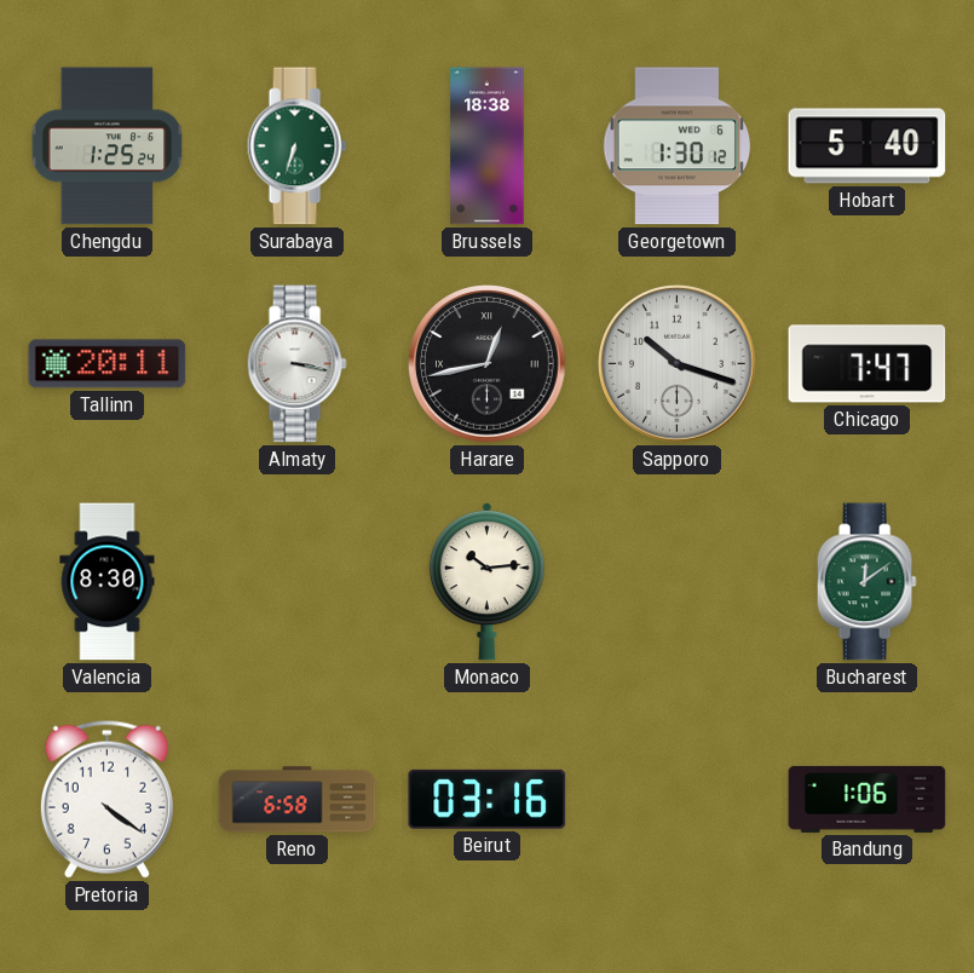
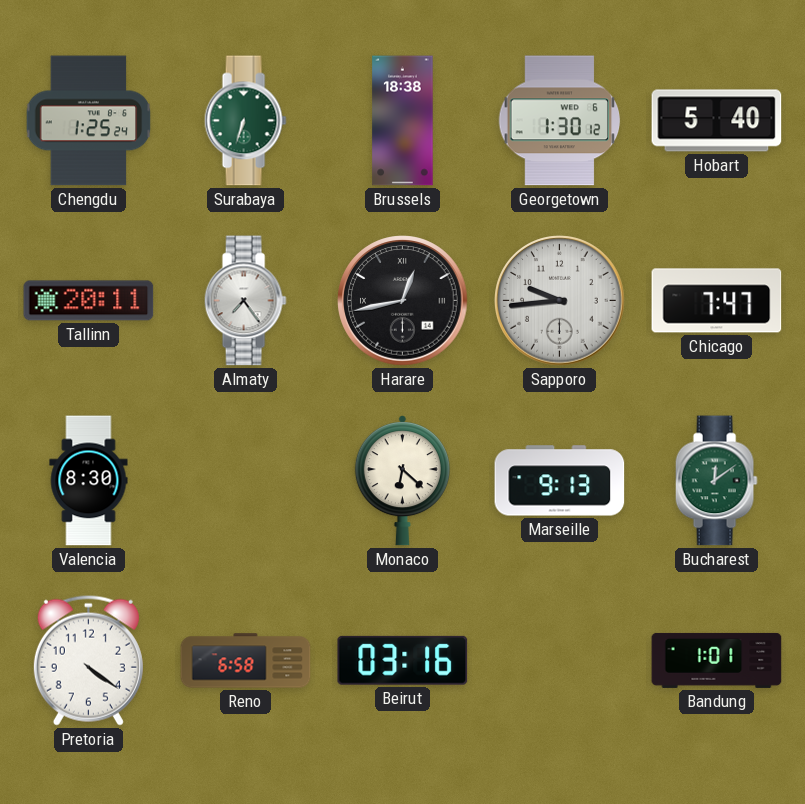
Almaty: 3:17 -> 7:24
Sapporo: 10:18 -> 9:44
Monaco: 10:14 -> 6:22
Marseille: none -> 9:13
Bandung: 1:06 -> 1:01
